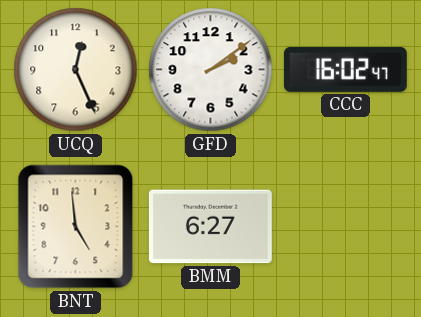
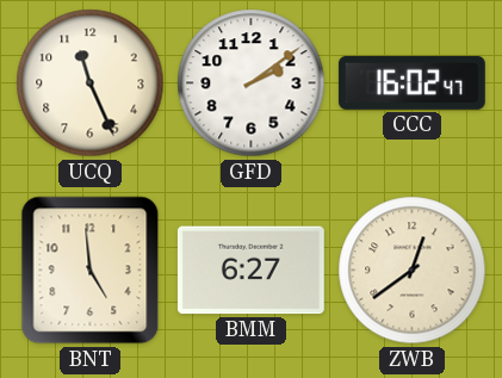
UCQ: 12:26 -> 11:26
ZWB: none -> 12:39
